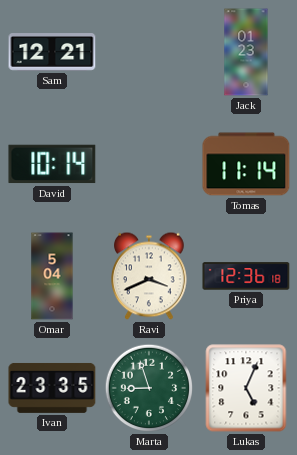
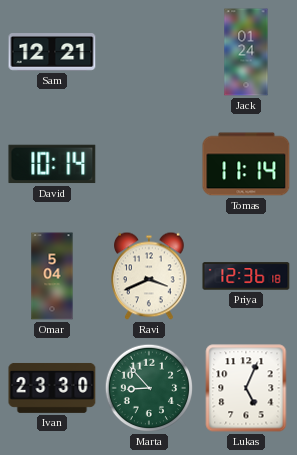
Jack: 01:23 -> 01:24
Ivan: 23:35 -> 23:30
Marta: 8:57 -> 8:53
